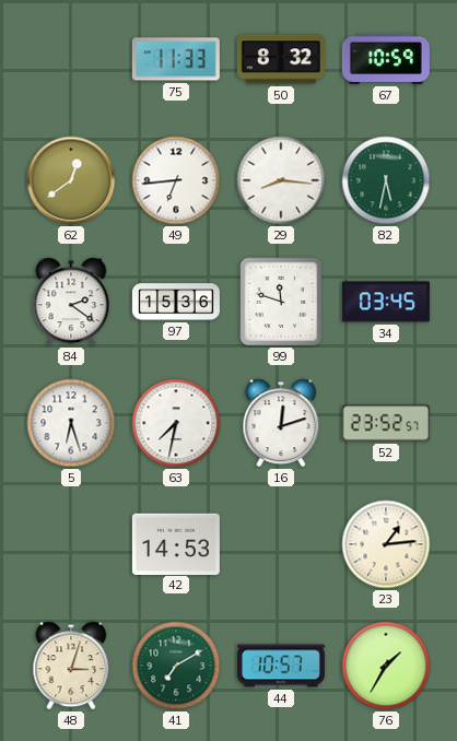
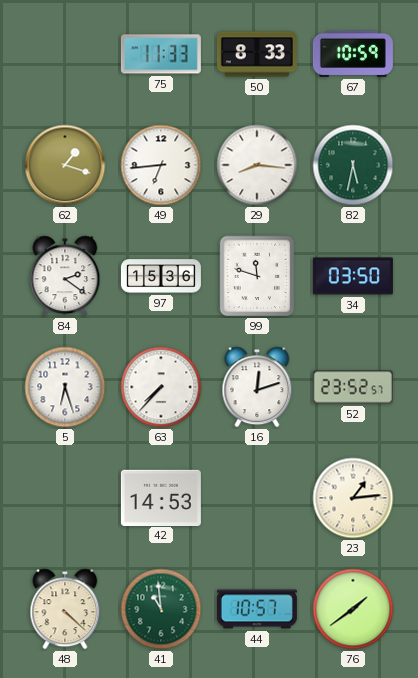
50: 8:32 -> 8:33
62: 12:39 -> 1:18
34: 03:45 -> 03:50
63: 7:32 -> 7:37
48: 3:03 -> 4:22
41: 7:10 -> 10:59
76: 1:35 -> 1:39
